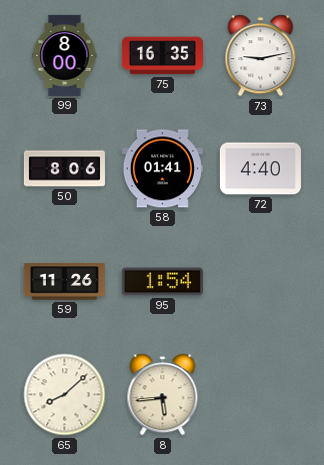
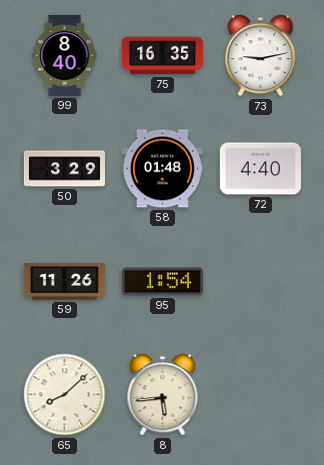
99: 8:00 -> 8:40
50: 8:06 -> 3:29
58: 01:41 -> 01:48
